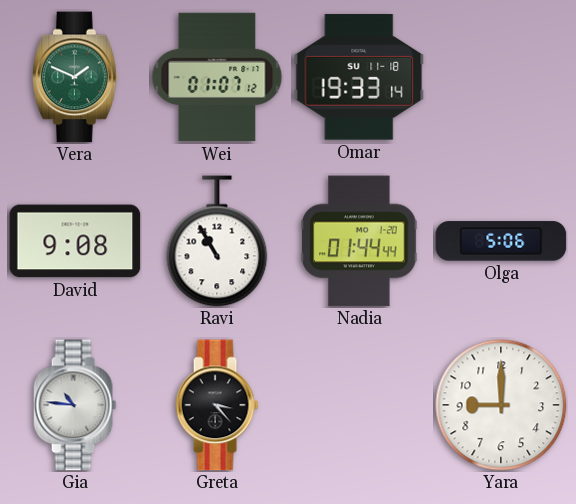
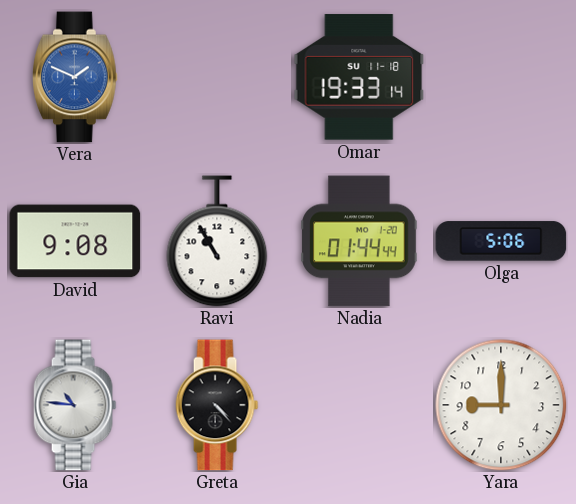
Vera dial: green -> blue
Wei: 01:07 -> none
Greta: 3:23 -> 4:23
